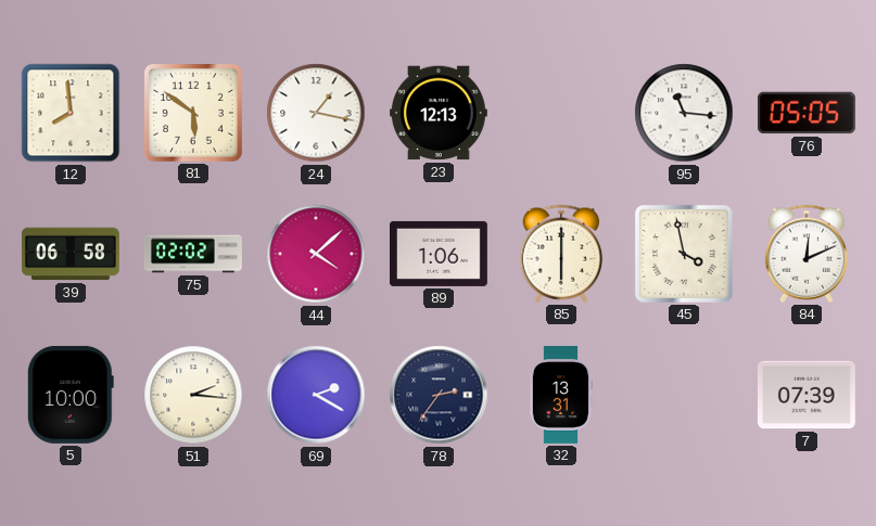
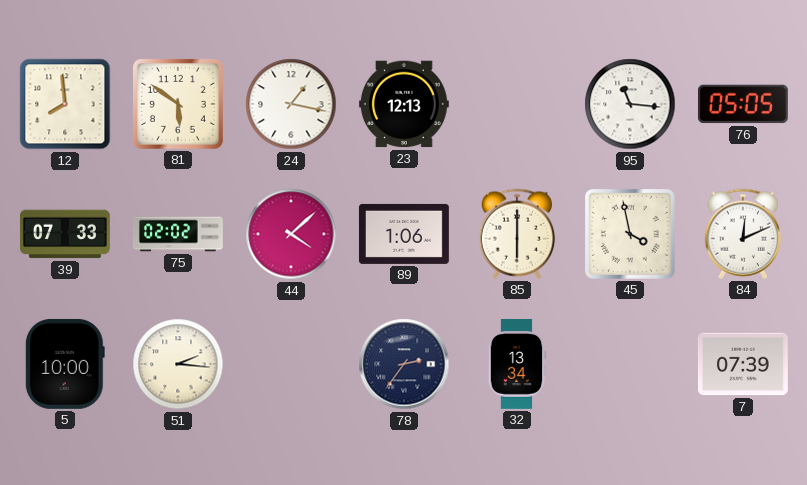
39: 06:58 -> 07:33
69: 2:20 -> none
32: 13:31 -> 13:34
